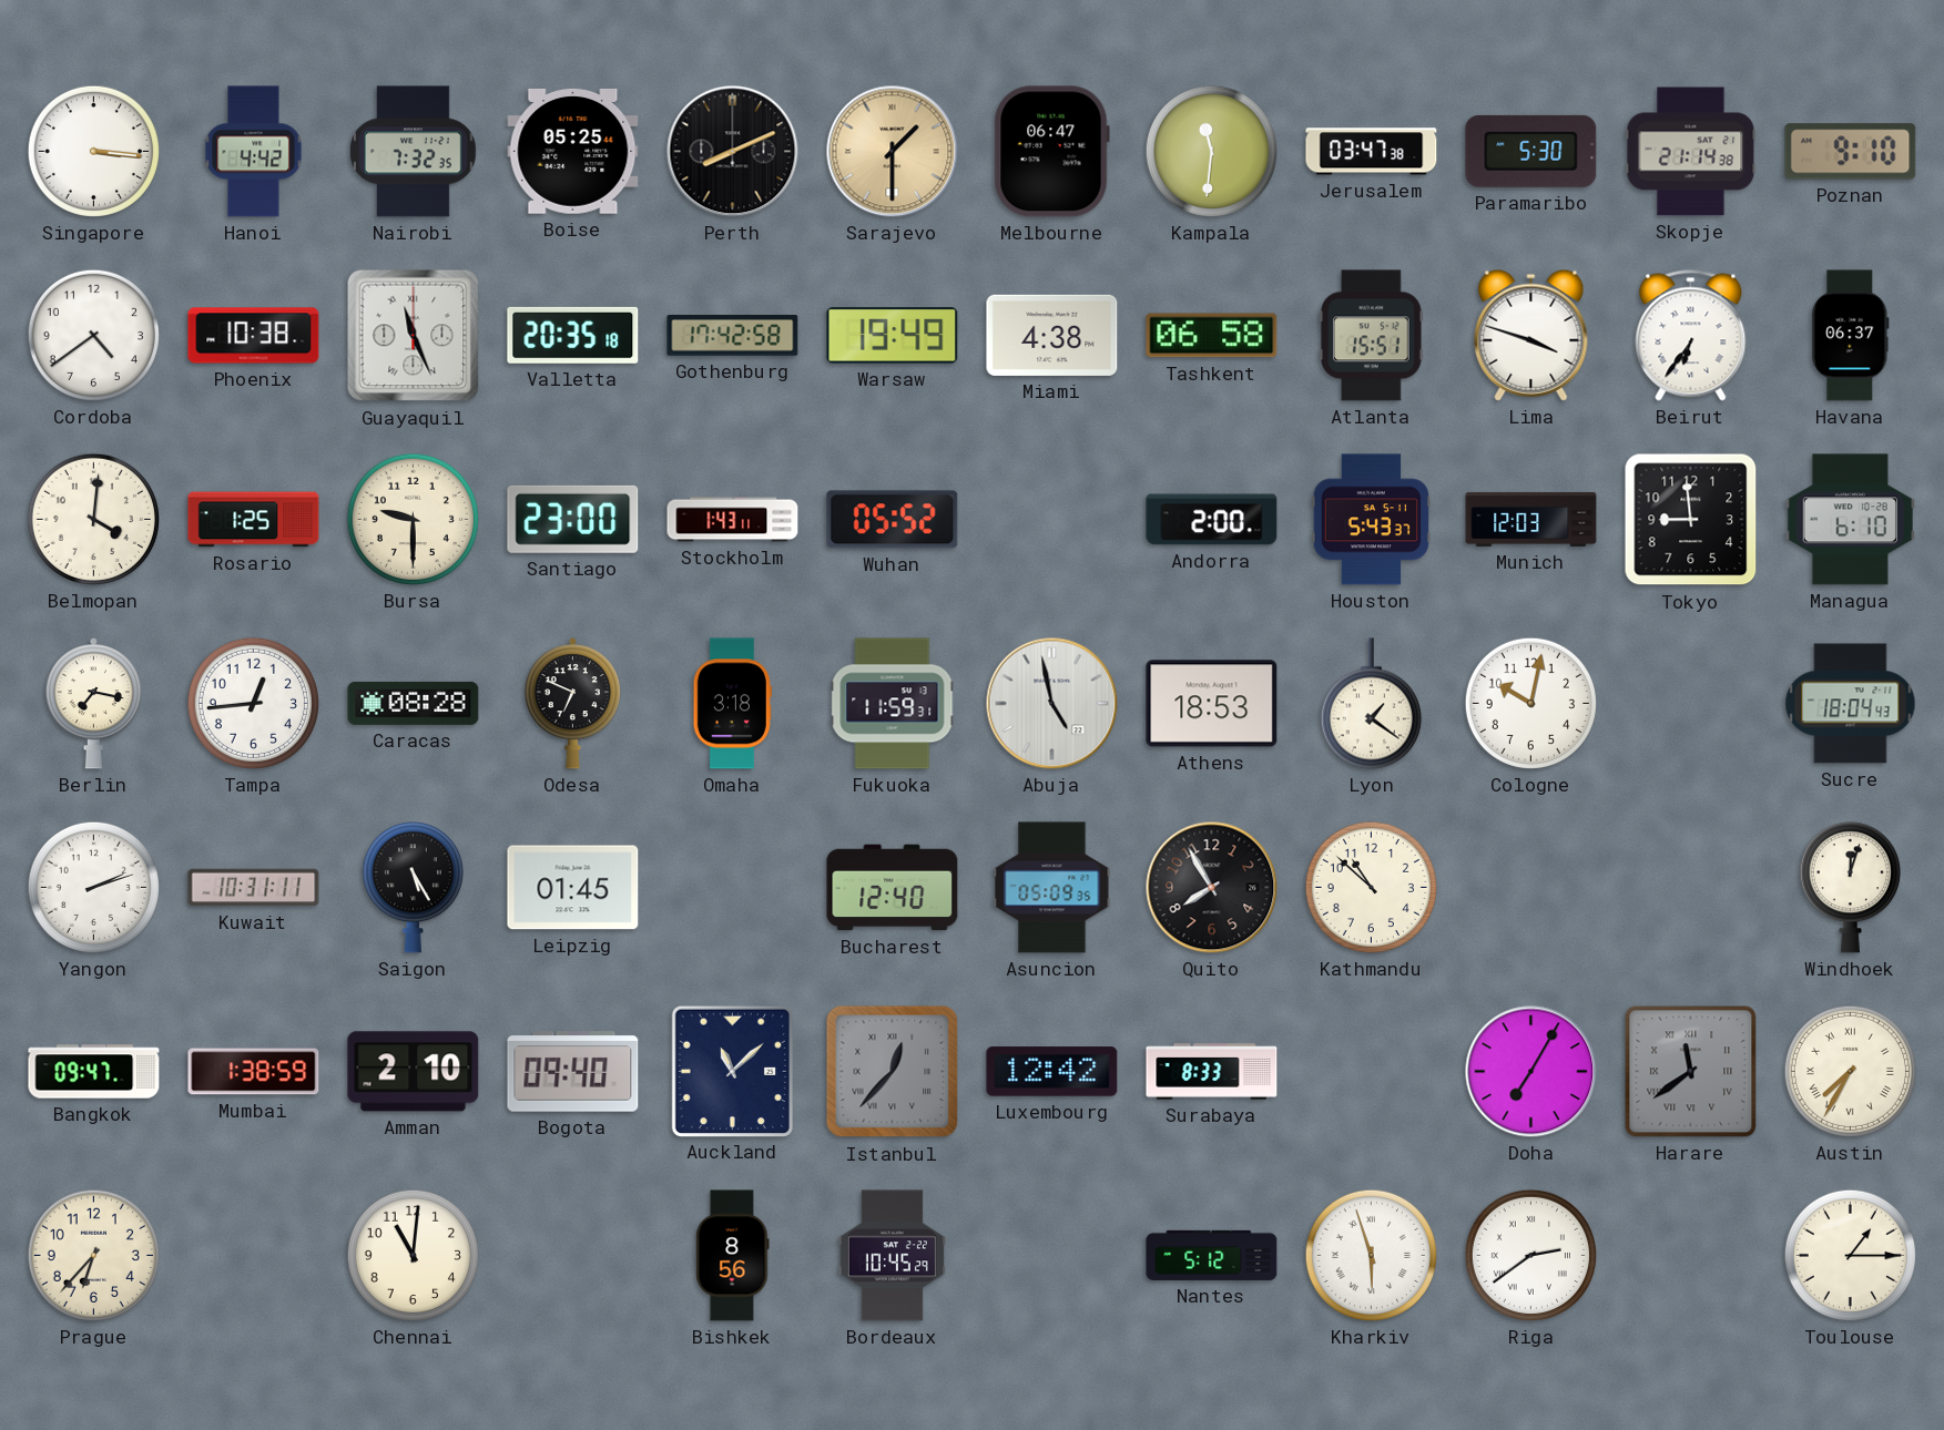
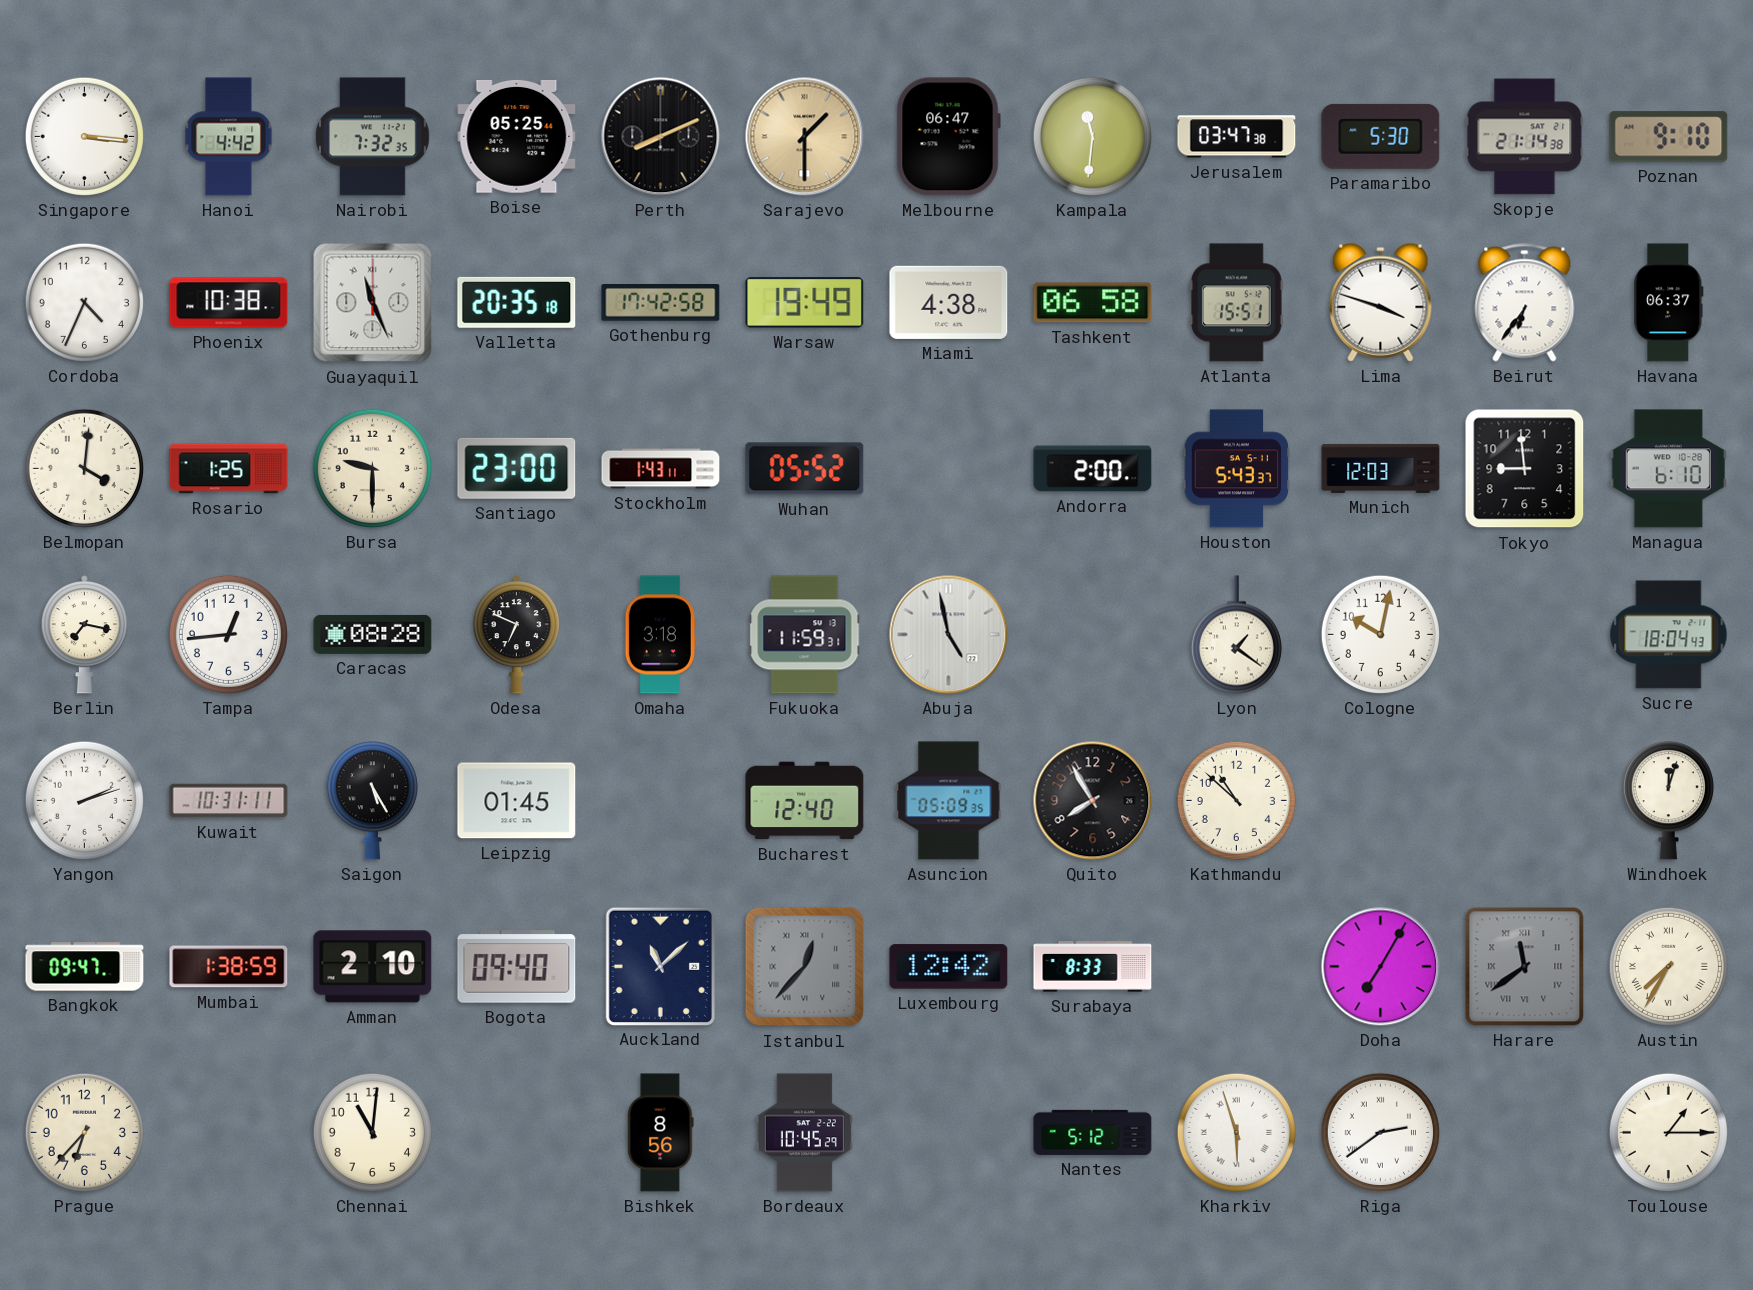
Cordoba: 4:39 -> 4:34
Athens: 18:53 -> none
